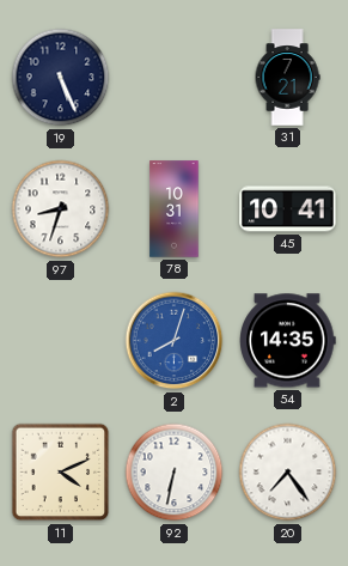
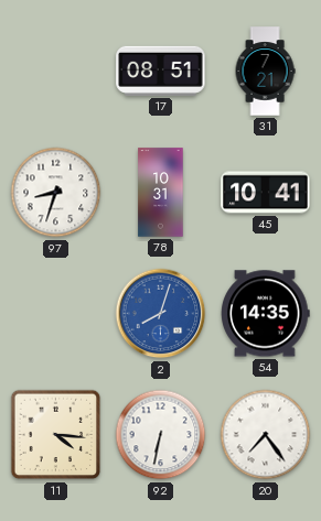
19: 5:26 -> none
17: none -> 08:51
11: 4:11 -> 4:16
